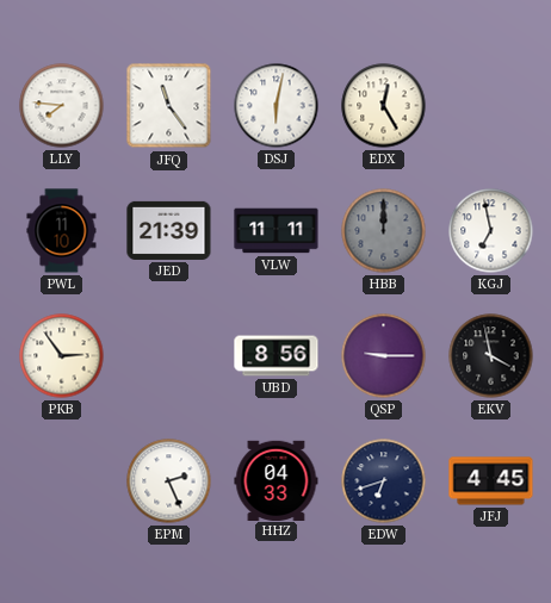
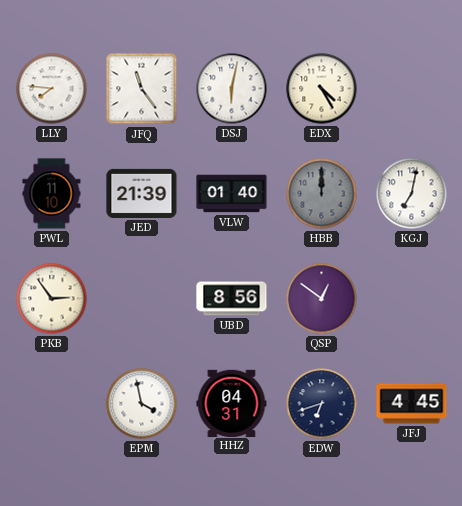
EDX: 12:25 -> 4:25
VLW: 11:11 -> 01:40
KGJ: 6:58 -> 7:02
QSP: 9:15 -> 12:51
EKV: 3:58 -> none
EPM: 2:26 -> 3:58
HHZ: 04:33 -> 04:31
